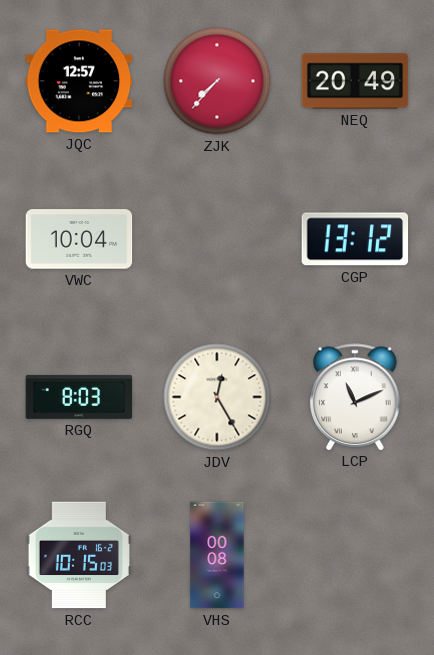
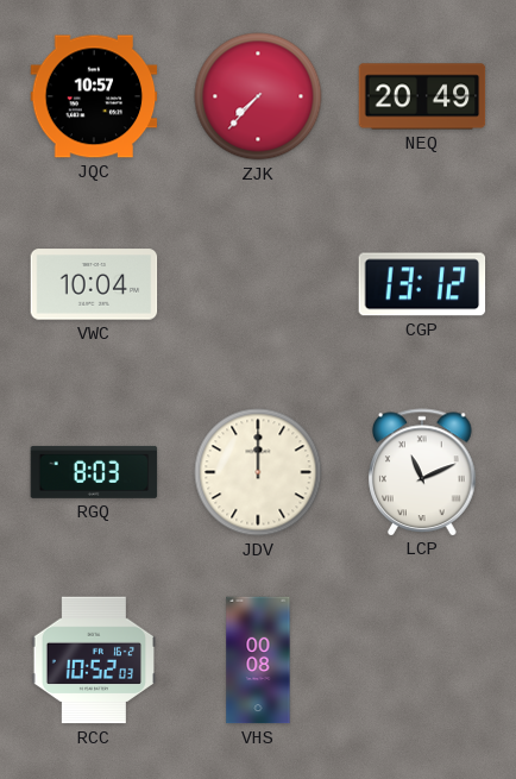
JQC: 12:57 -> 10:57
JDV: 12:25 -> 12:00
RCC: 10:15 -> 10:52
